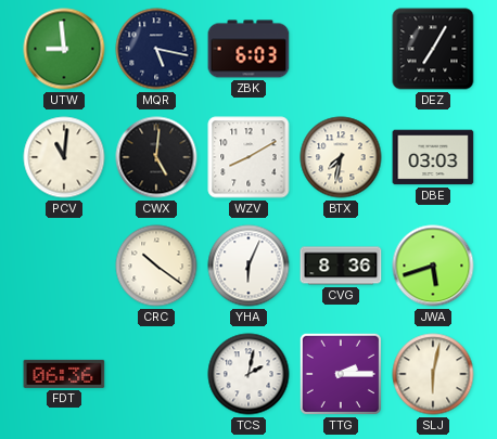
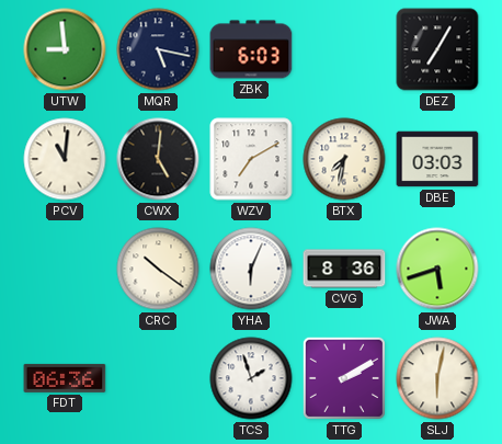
WZV: 8:10 -> 7:10
TCS: 2:02 -> 1:57
TTG: 2:15 -> 2:10
